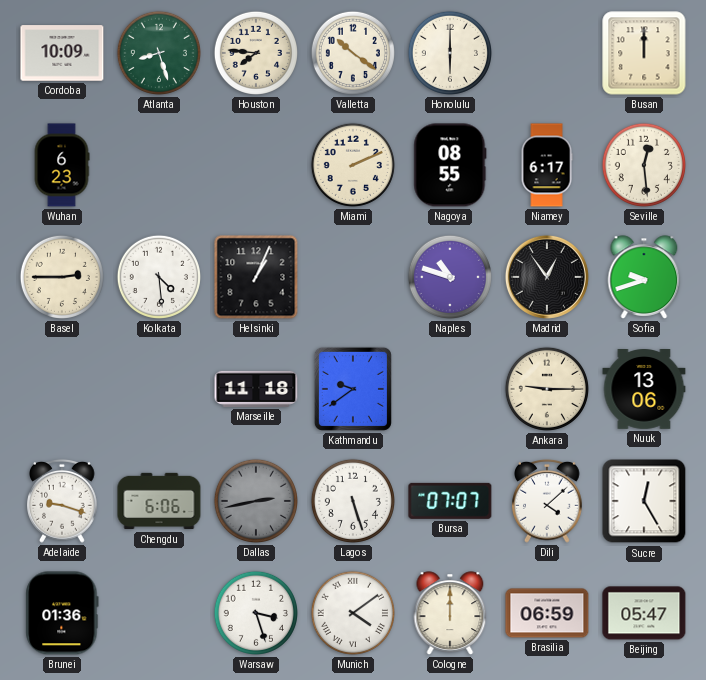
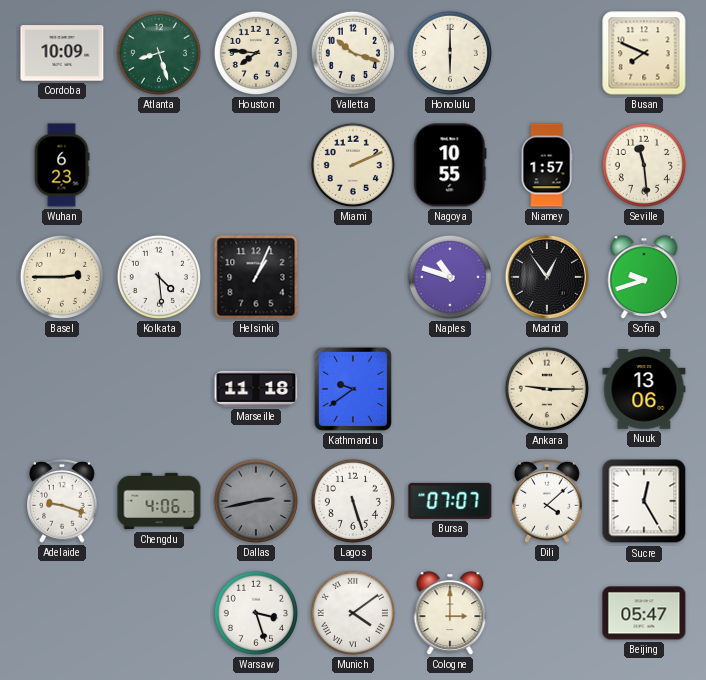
Valletta: 10:21 -> 10:18
Busan: 12:00 -> 7:49
Nagoya: 08:55 -> 10:55
Niamey: 6:17 -> 1:57
Seville: 12:29 -> 11:29
Chengdu: 6:06 -> 4:06
Brunei: 01:36 -> none
Cologne: 12:00 -> 3:00
Brasilia: 06:59 -> none
